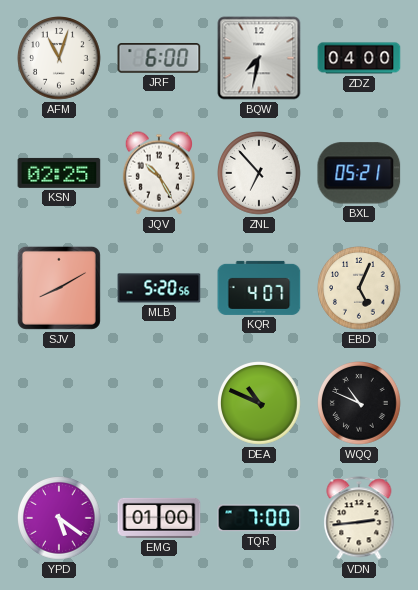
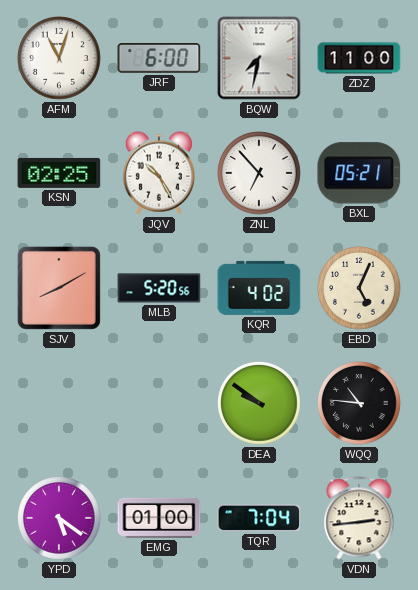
ZDZ: 04:00 -> 11:00
KQR: 4:07 -> 4:02
DEA: 10:49 -> 9:51
WQQ: 10:49 -> 10:46
TQR: 7:00 -> 7:04
